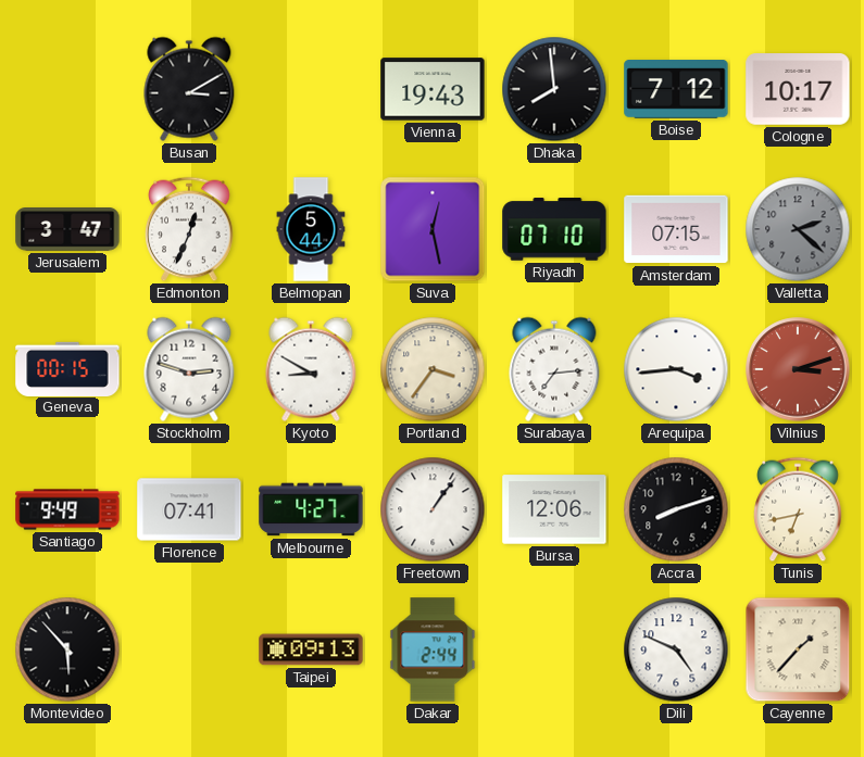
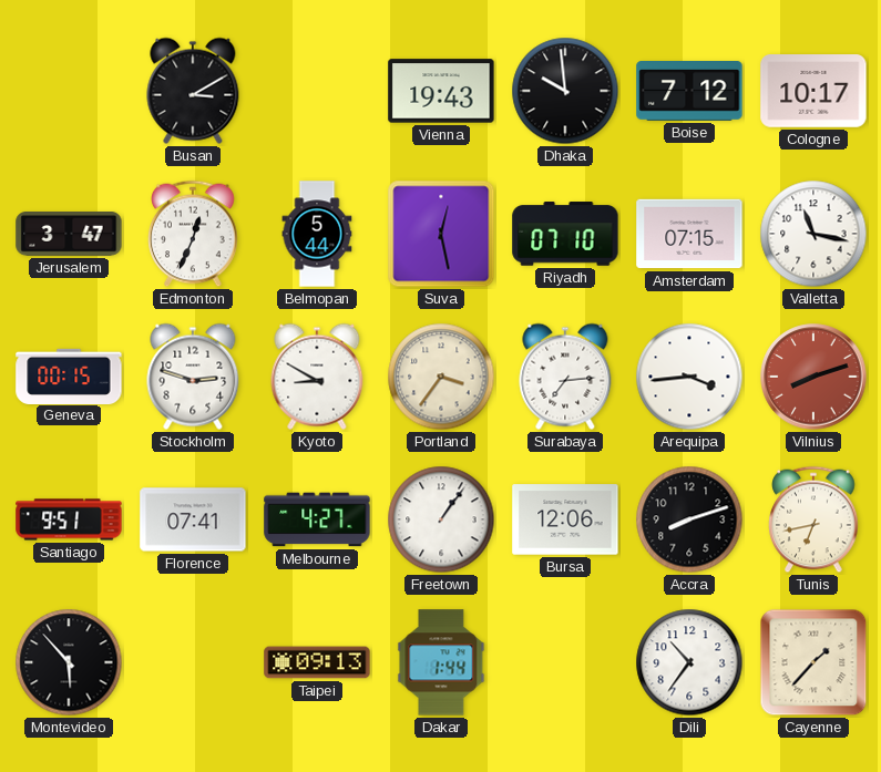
Dhaka: 7:59 -> 9:59
Valletta: 2:22 -> 11:17
Valletta dial: grey -> white
Vilnius: 3:12 -> 8:12
Santiago: 9:49 -> 9:51
Dakar: 2:44 -> 1:44
Dili: 4:49 -> 10:36
